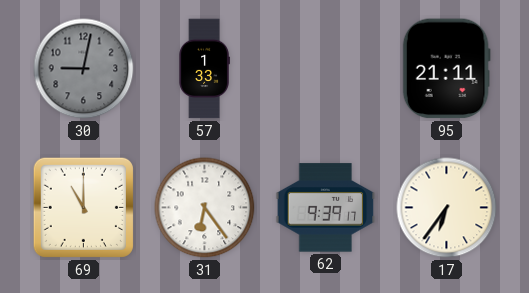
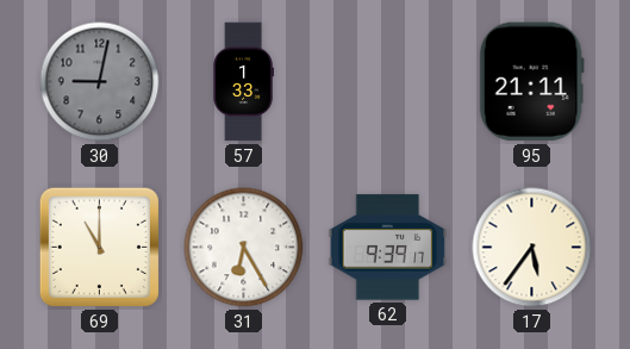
31: 6:24 -> 6:25
17: 6:36 -> 5:36
